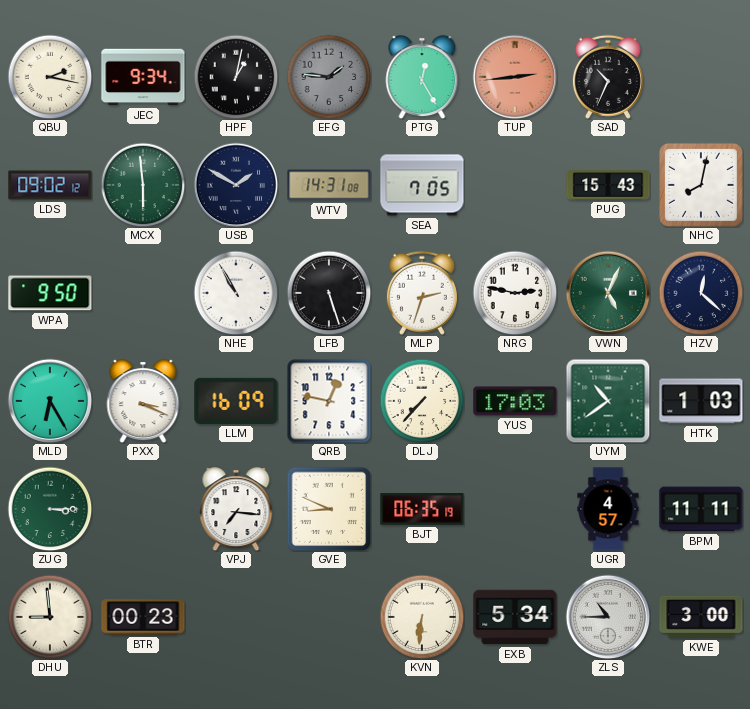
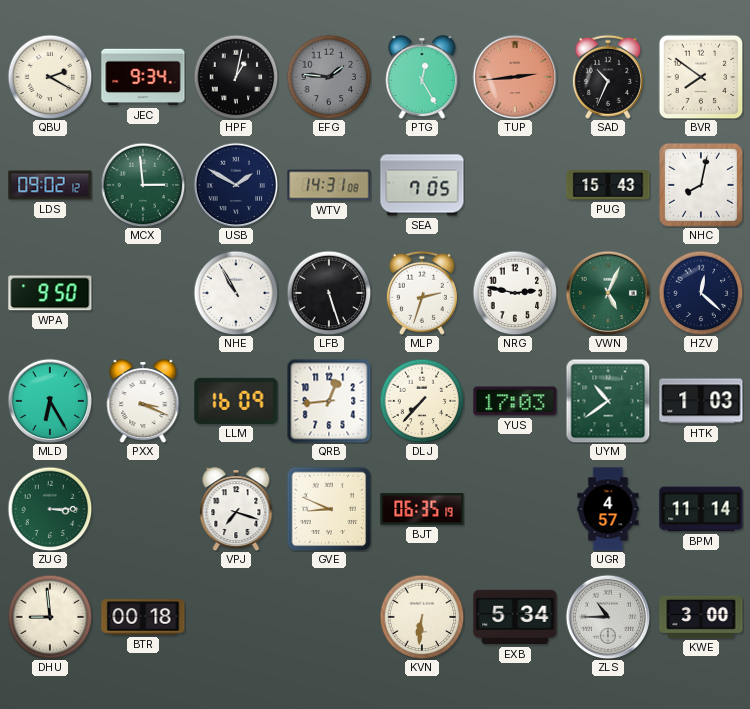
QBU: 2:17 -> 2:20
BVR: none -> 7:51
MCX: 5:59 -> 2:59
QRB: 12:47 -> 12:44
VPJ: 7:16 -> 7:18
BPM: 11:11 -> 11:14
BTR: 00:23 -> 00:18
